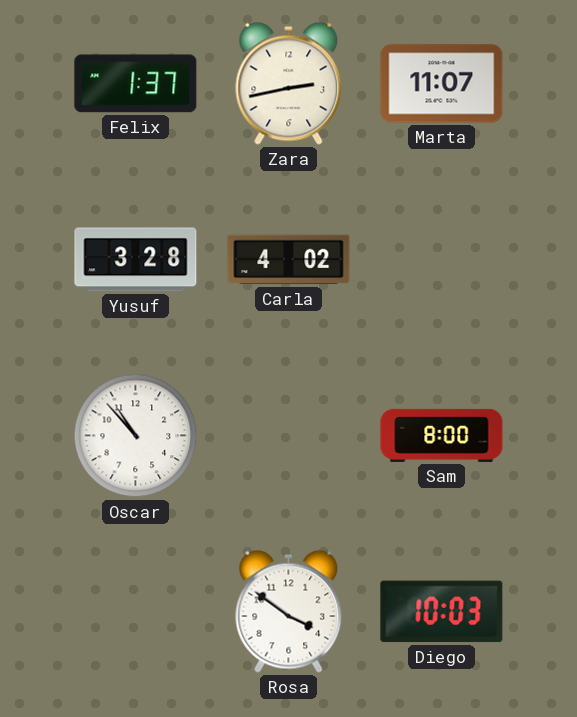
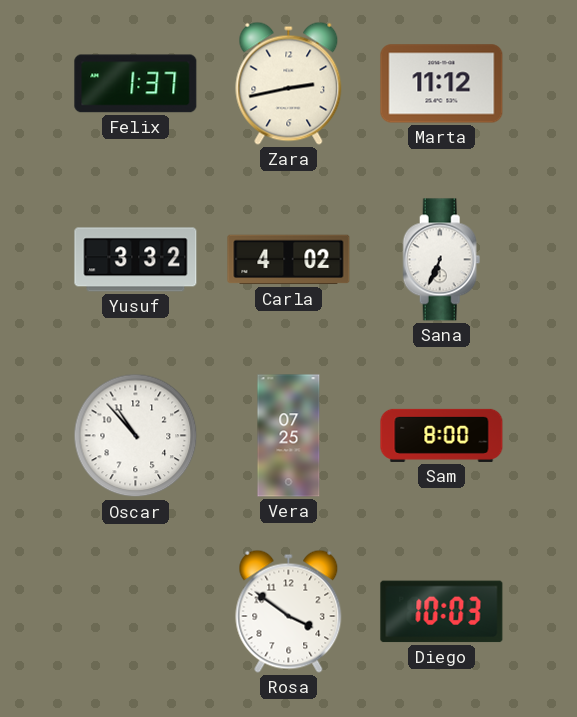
Marta: 11:07 -> 11:12
Yusuf: 3:28 -> 3:32
Sana: none -> 6:34
Vera: none -> 07:25
